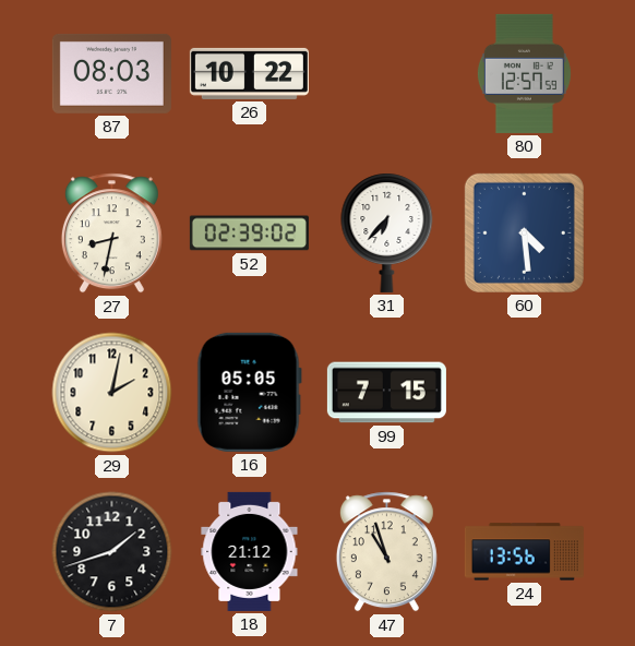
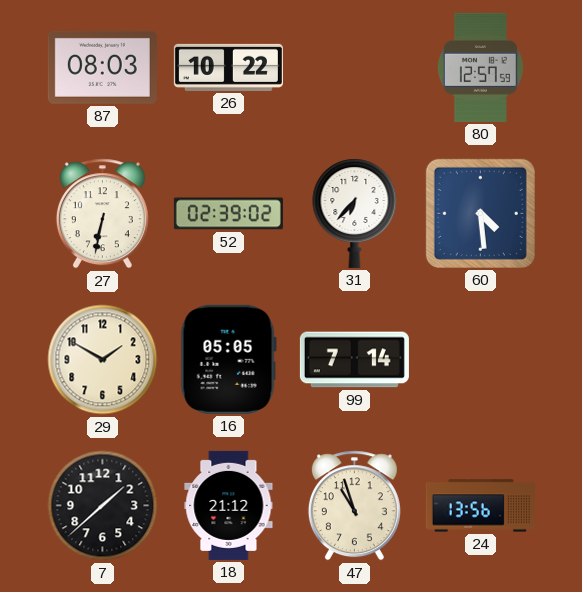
27: 8:32 -> 6:32
29: 2:02 -> 1:50
99: 7:15 -> 7:14
7: 1:42 -> 1:38
